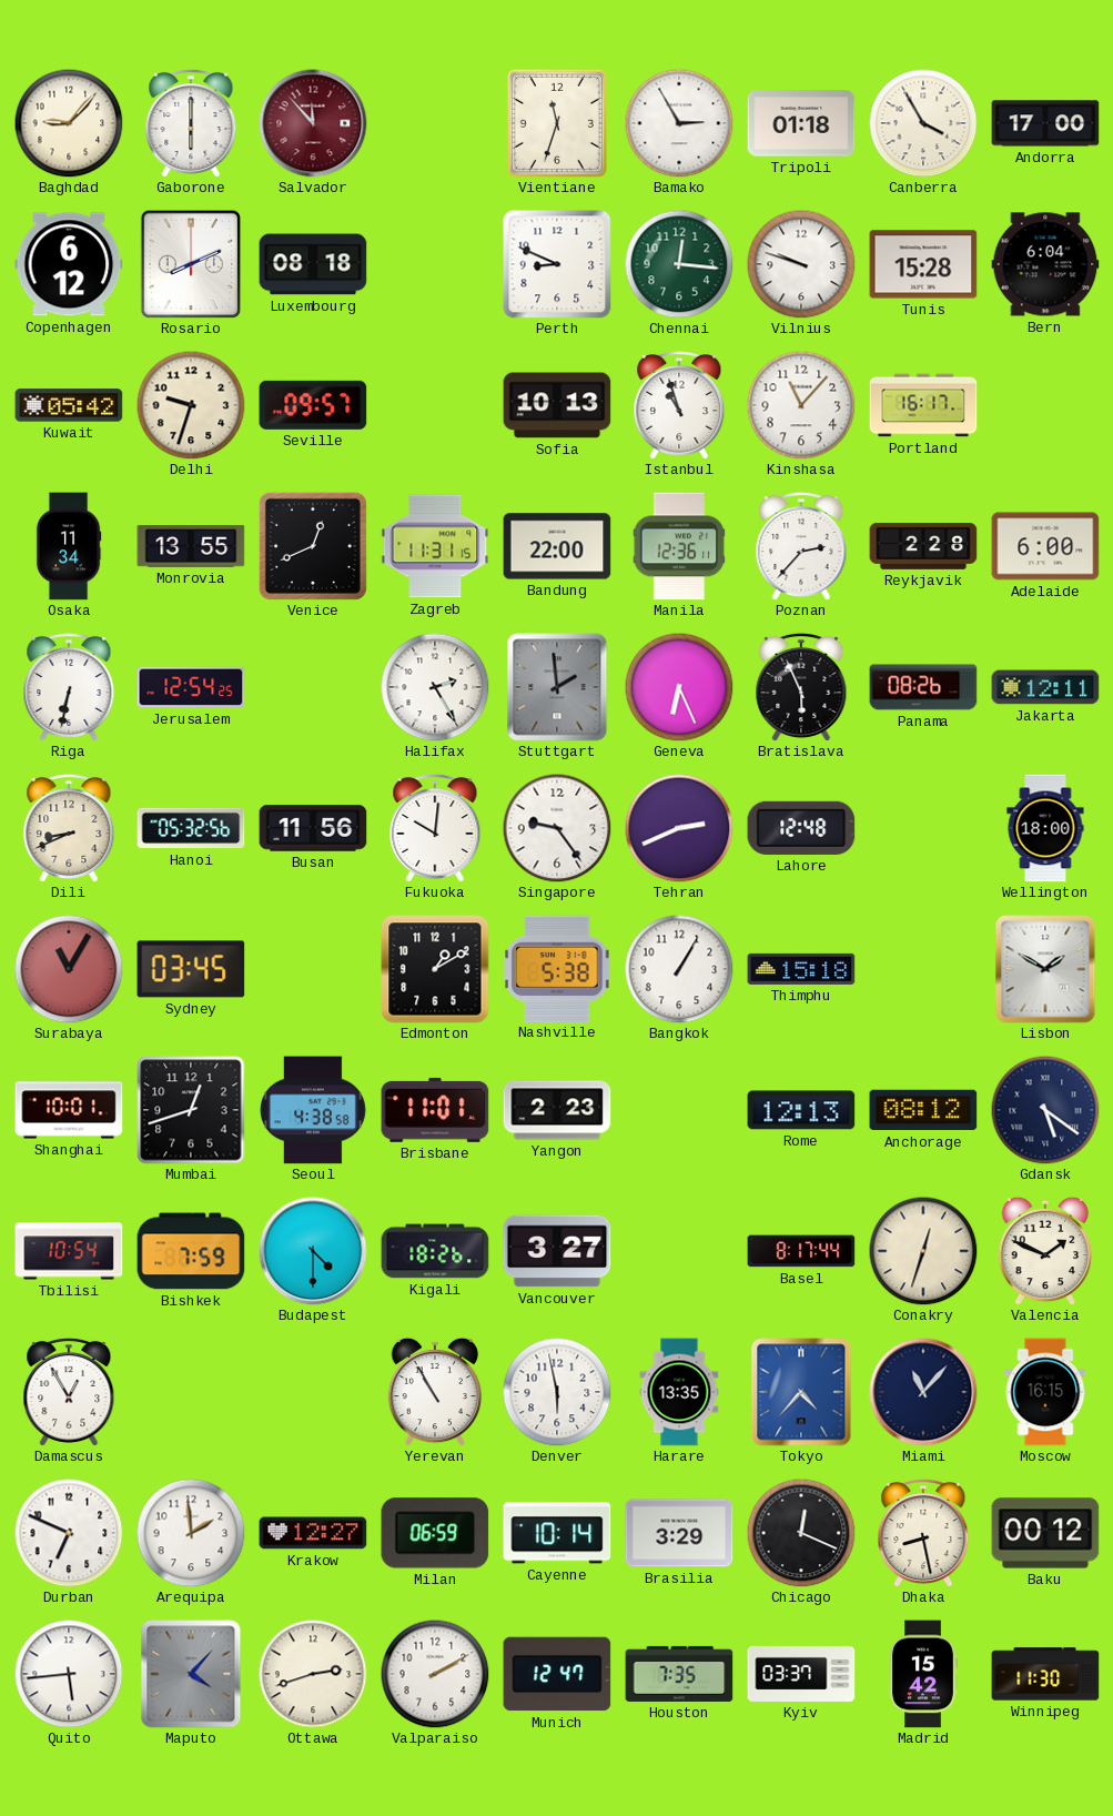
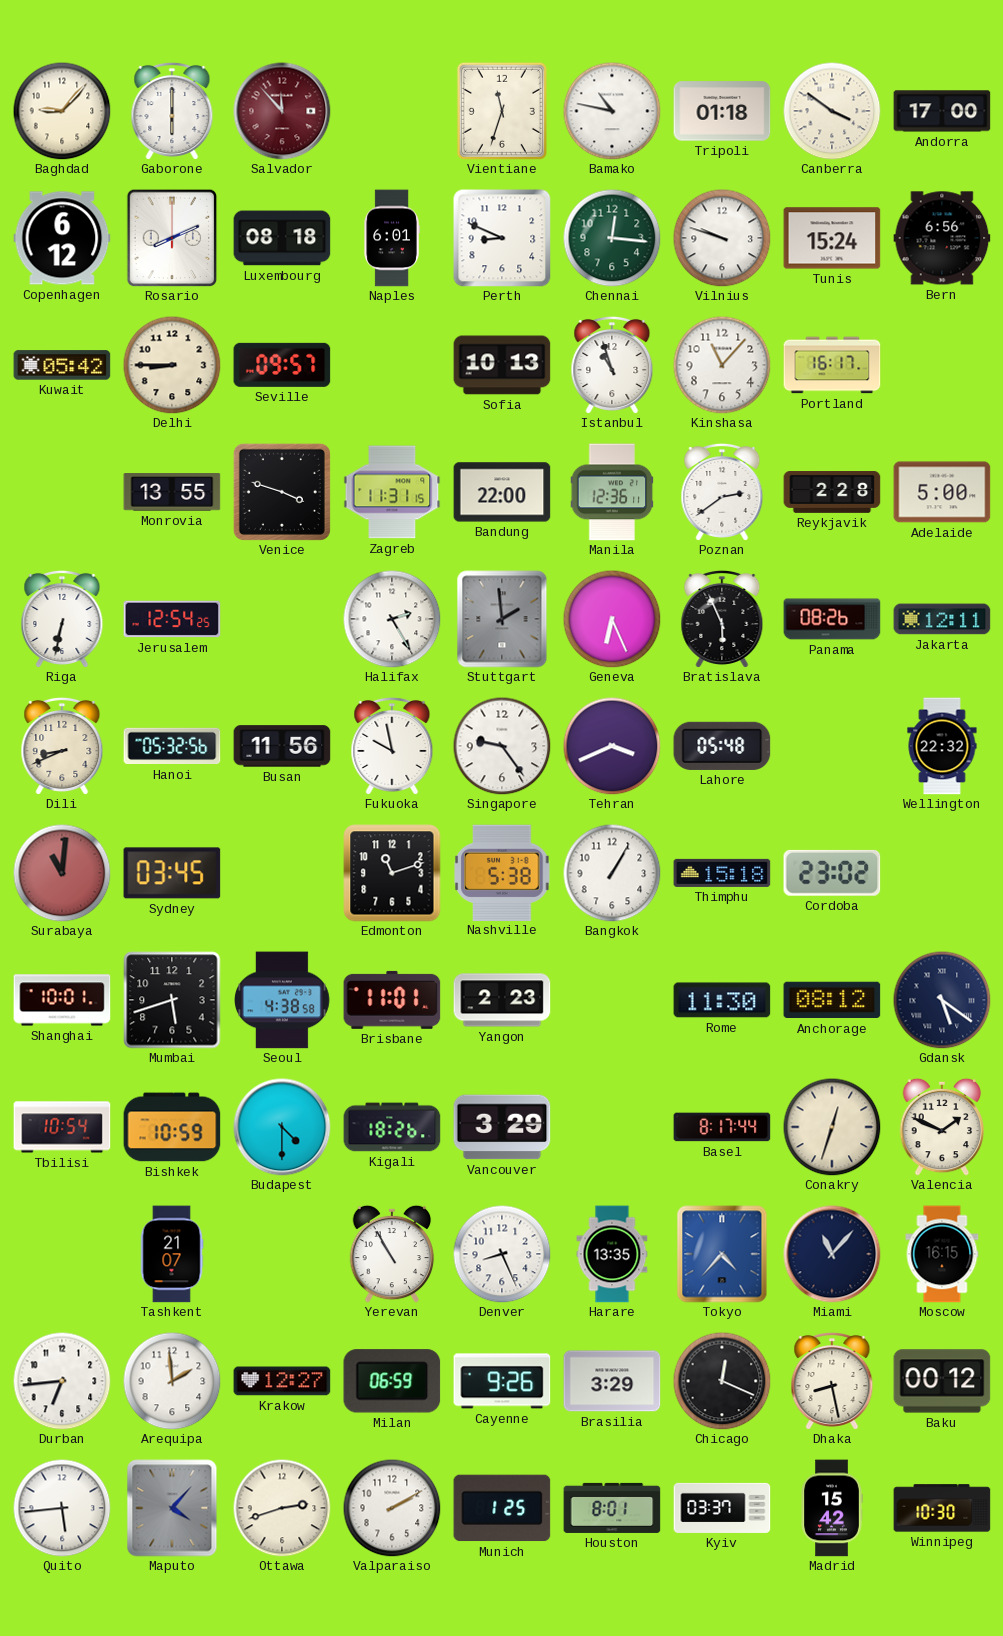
Bamako: 2:55 -> 10:47
Canberra: 3:55 -> 3:51
Naples: none -> 6:01
Tunis: 15:28 -> 15:24
Bern: 6:04 -> 6:56
Delhi: 9:33 -> 8:45
Osaka: 11:34 -> none
Venice: 12:41 -> 3:48
Poznan: 2:37 -> 2:39
Adelaide: 6:00 -> 5:00
Fukuoka: 10:01 -> 9:58
Tehran: 2:41 -> 3:41
Lahore: 12:48 -> 05:48
Wellington: 18:00 -> 22:32
Surabaya: 11:05 -> 11:01
Edmonton: 1:10 -> 11:12
Cordoba: none -> 23:02
Lisbon: 1:50 -> none
Mumbai: 12:42 -> 5:42
Rome: 12:13 -> 11:30
Bishkek: 7:59 -> 10:59
Vancouver: 3:27 -> 3:29
Damascus: 12:55 -> none
Tashkent: none -> 21:07
Denver: 5:58 -> 8:26
Durban: 6:49 -> 6:44
Cayenne: 10:14 -> 9:26
Munich: 12:47 -> 1:25
Houston: 7:35 -> 8:01
Winnipeg: 11:30 -> 10:30
